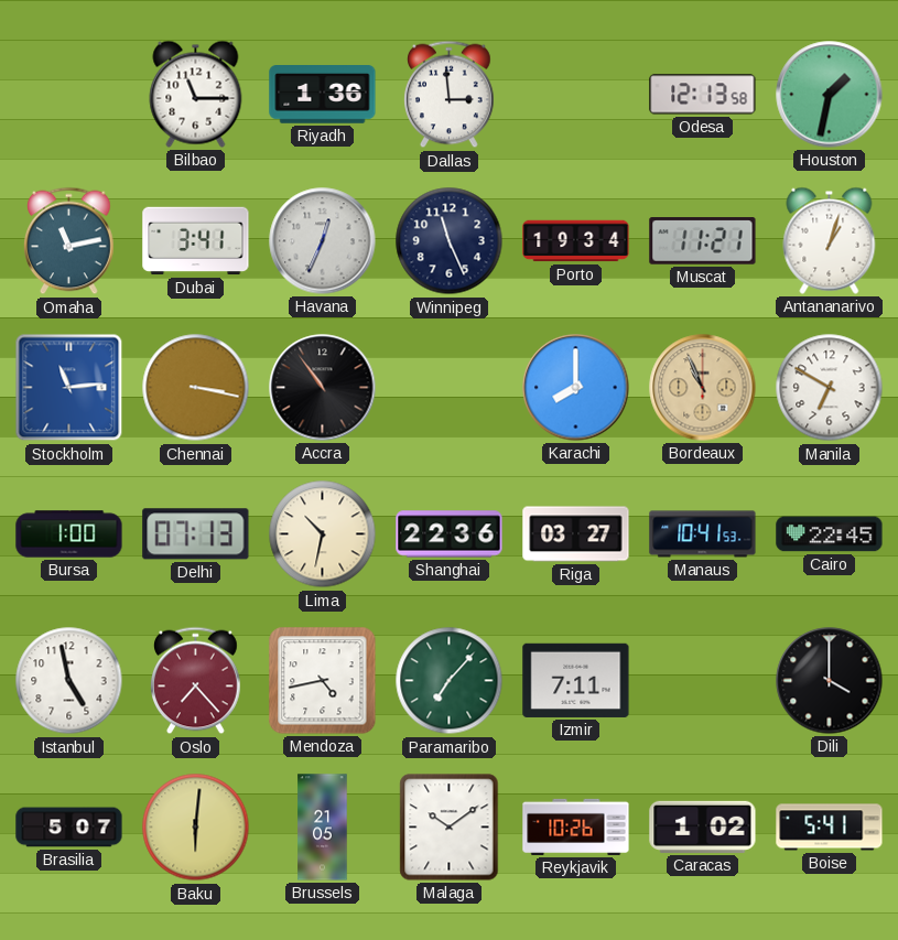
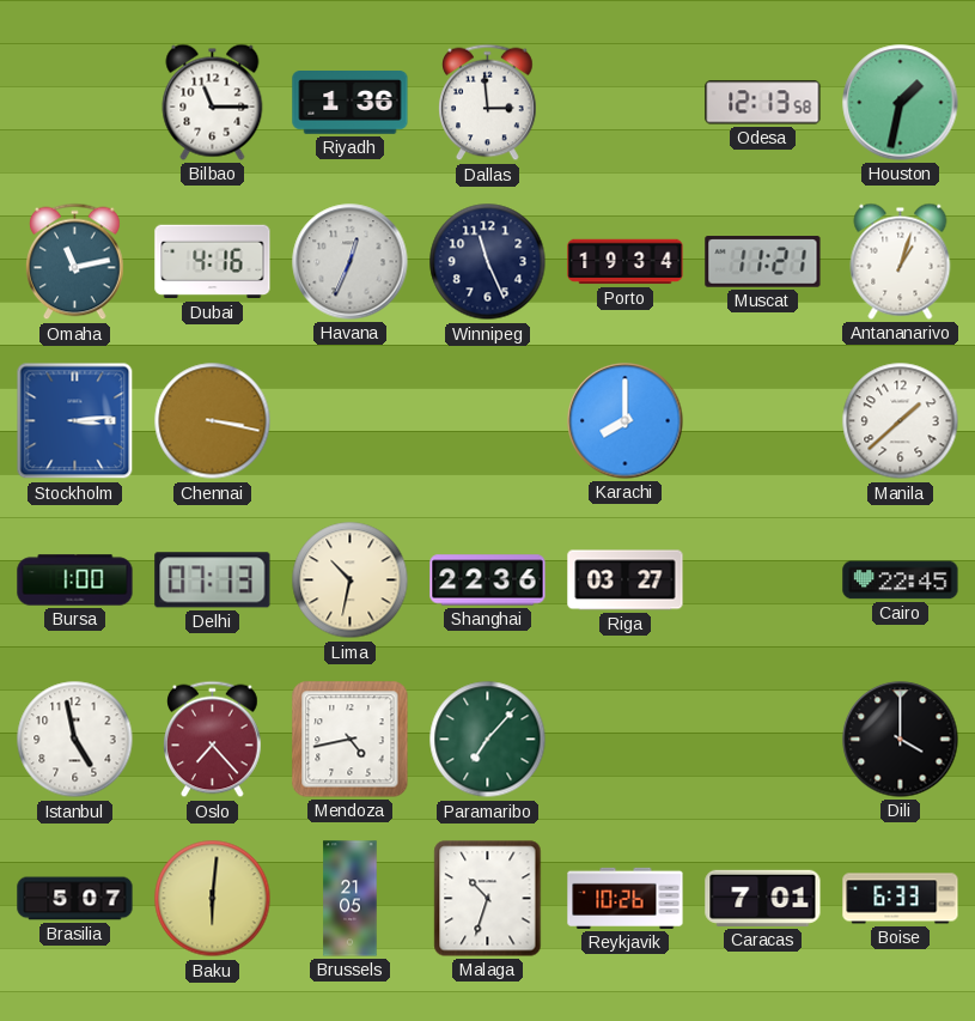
Dubai: 3:41 -> 4:16
Stockholm: 11:14 -> 3:14
Accra: 10:54 -> none
Bordeaux: 10:56 -> none
Manila: 6:50 -> 1:38
Manaus: 10:41 -> none
Izmir: 7:11 -> none
Malaga: 10:09 -> 10:33
Caracas: 1:02 -> 7:01
Boise: 5:41 -> 6:33
